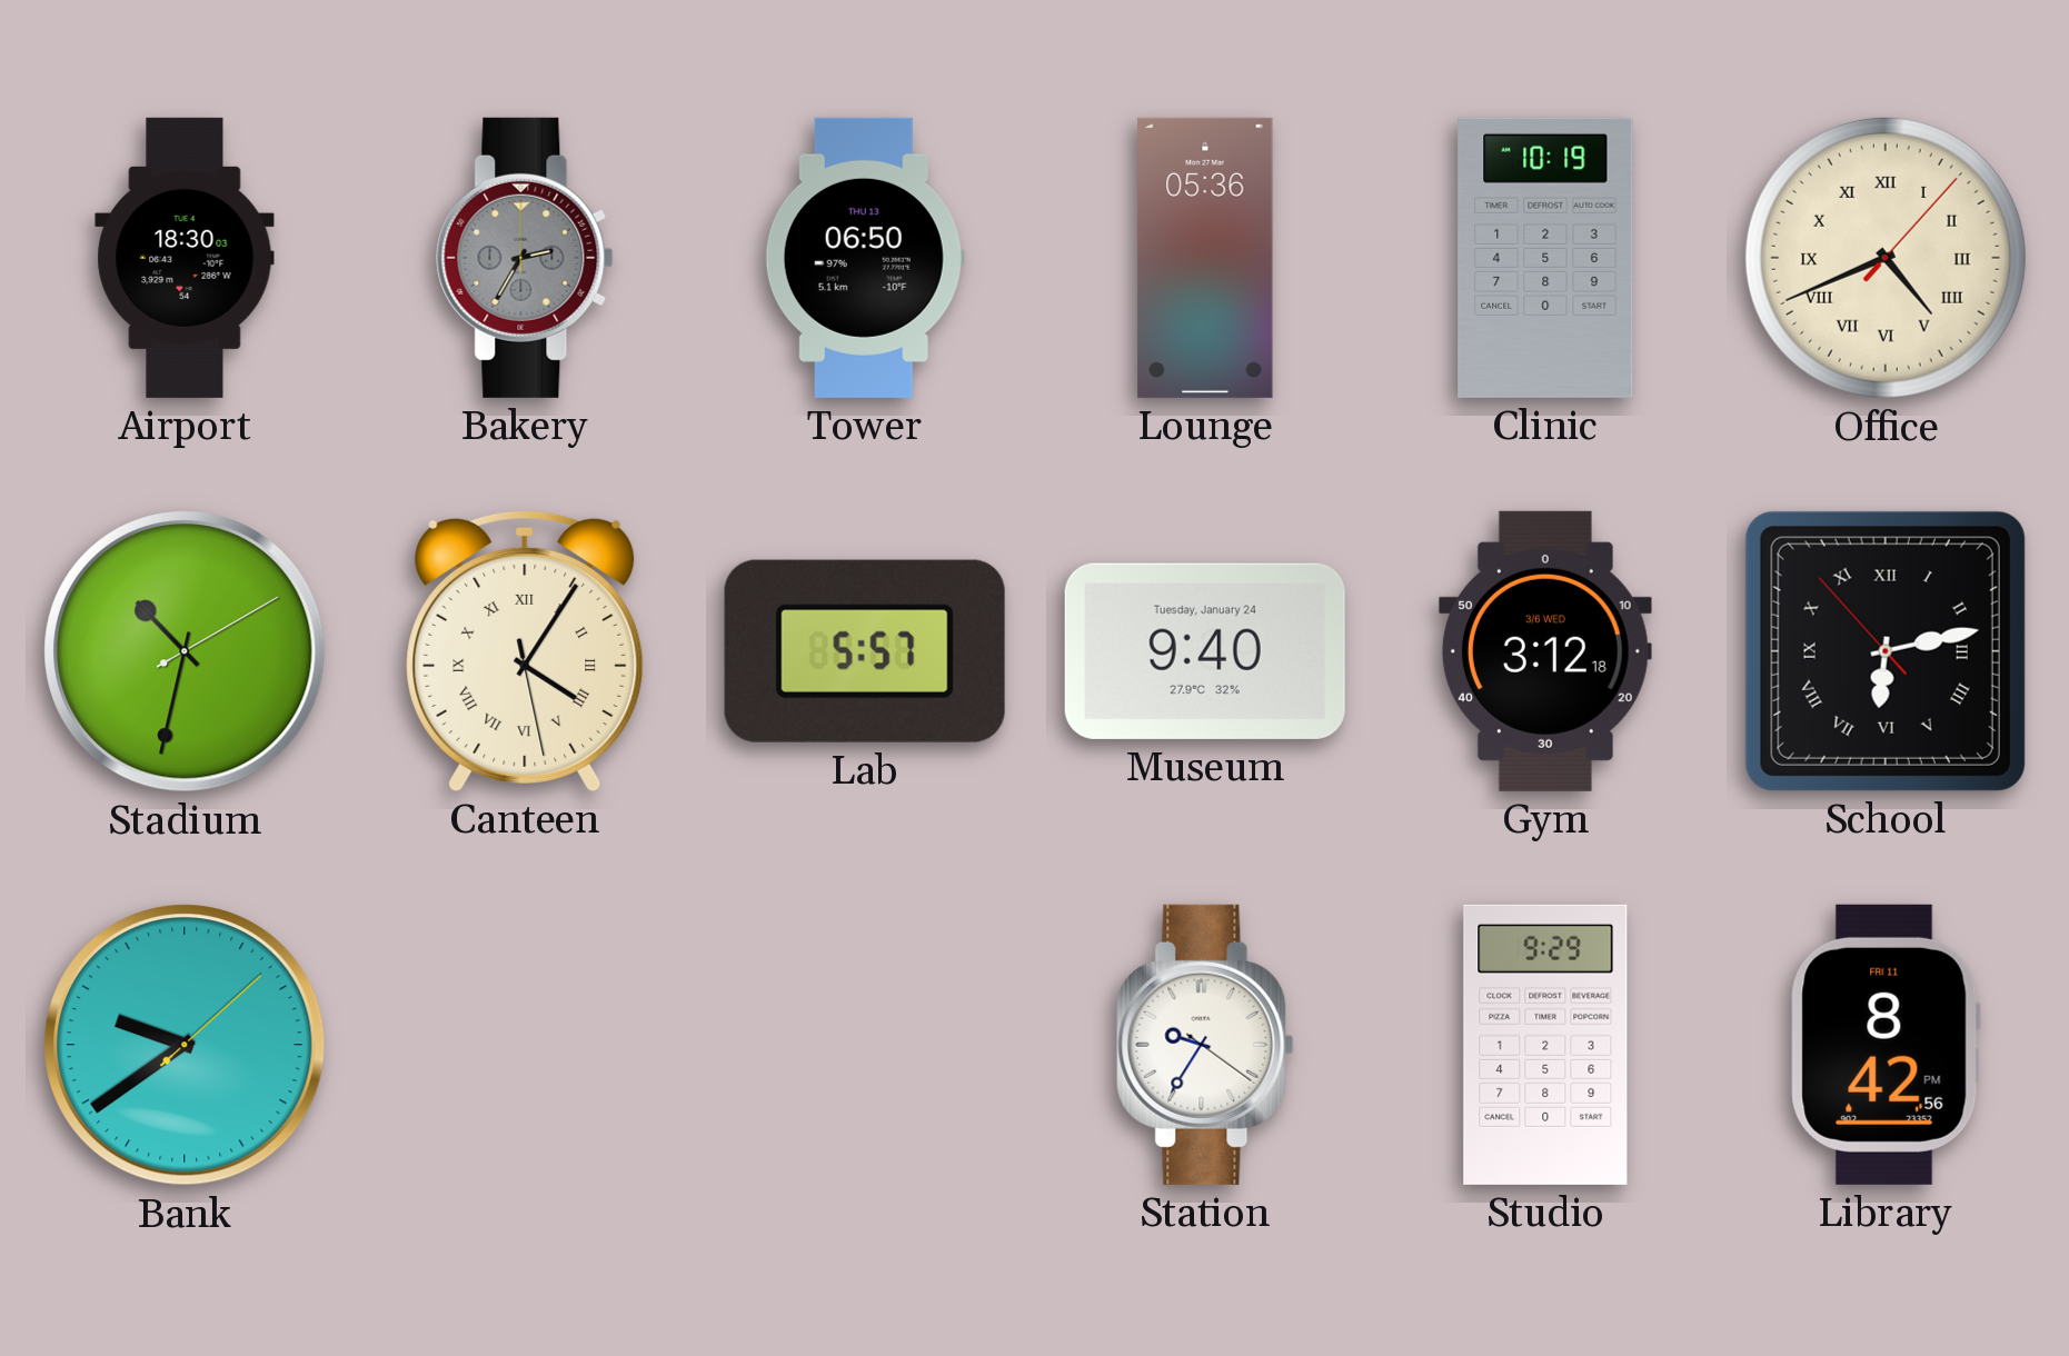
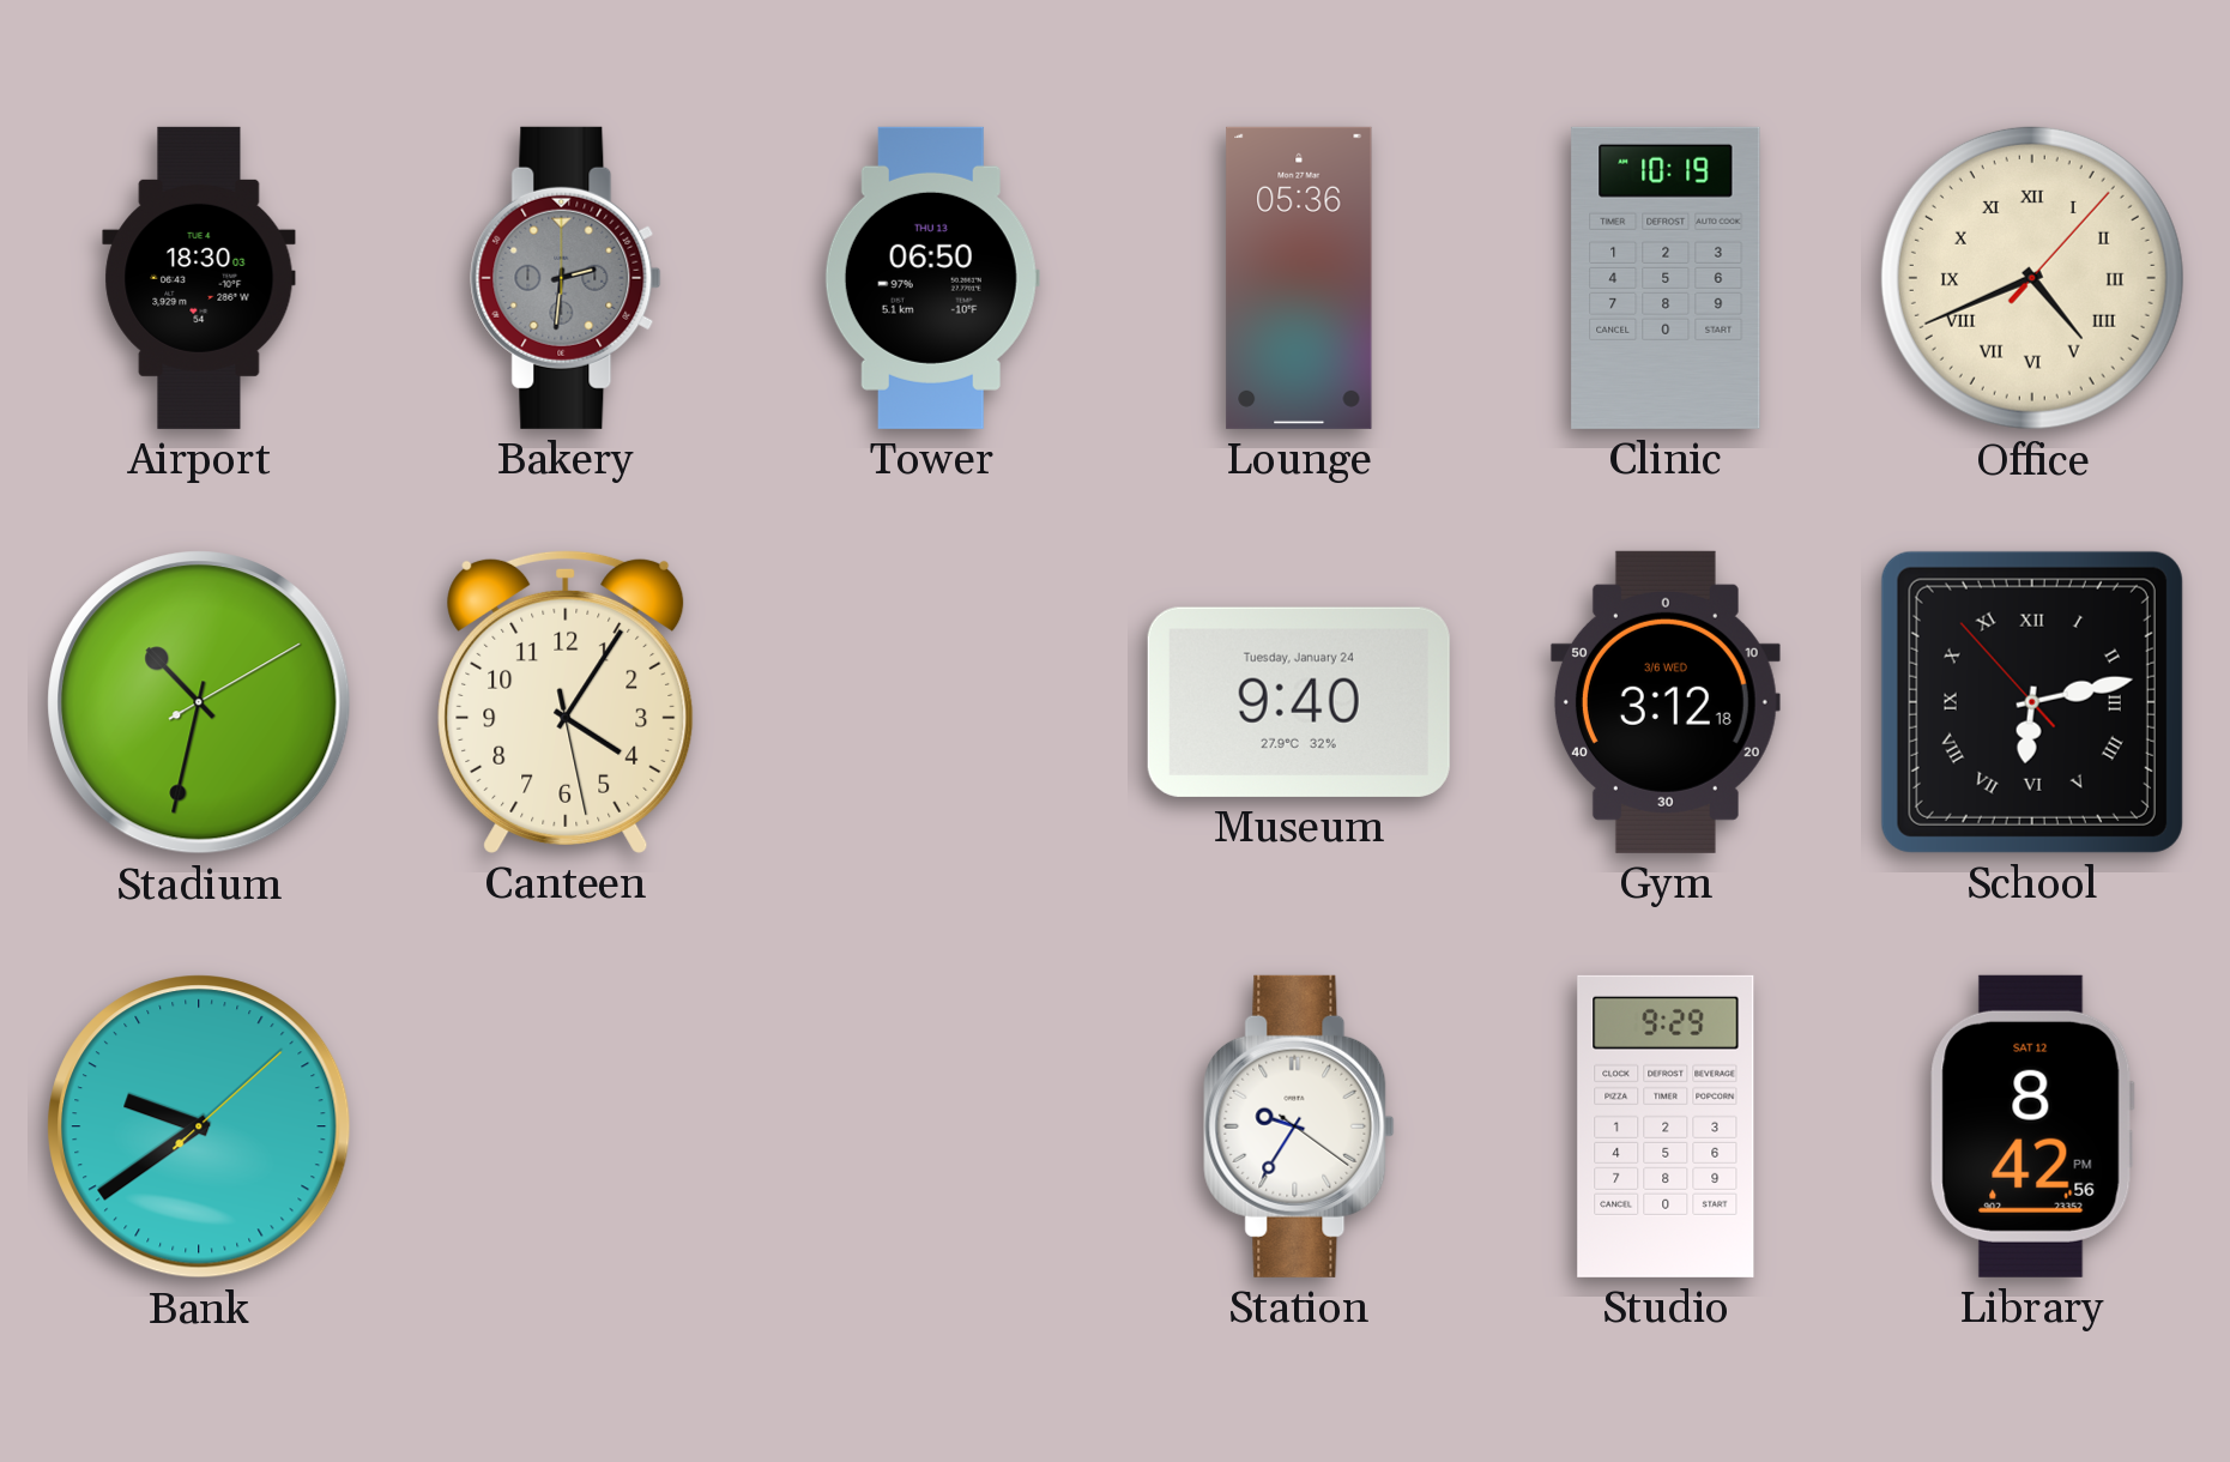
Bakery: 2:35 -> 2:31
Canteen numerals: Roman -> Arabic
Lab: 5:57 -> none
Library date: FRI 11 -> SAT 12
